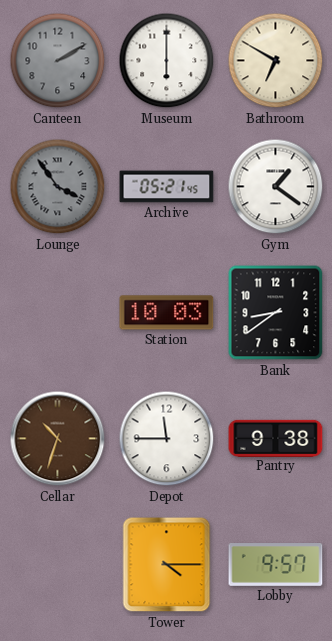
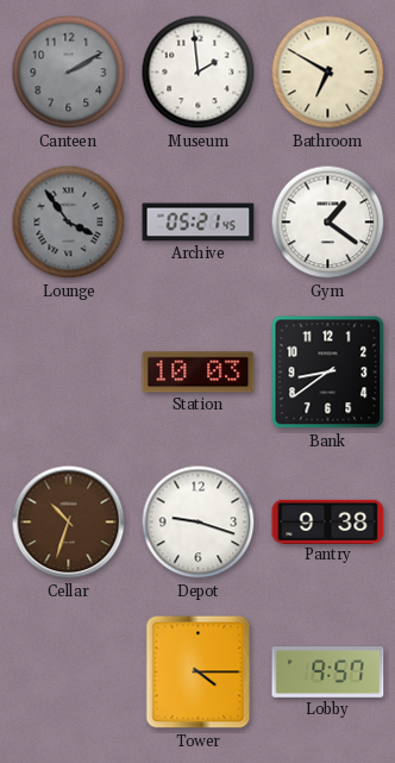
Museum: 6:00 -> 1:59
Depot: 11:45 -> 9:18
